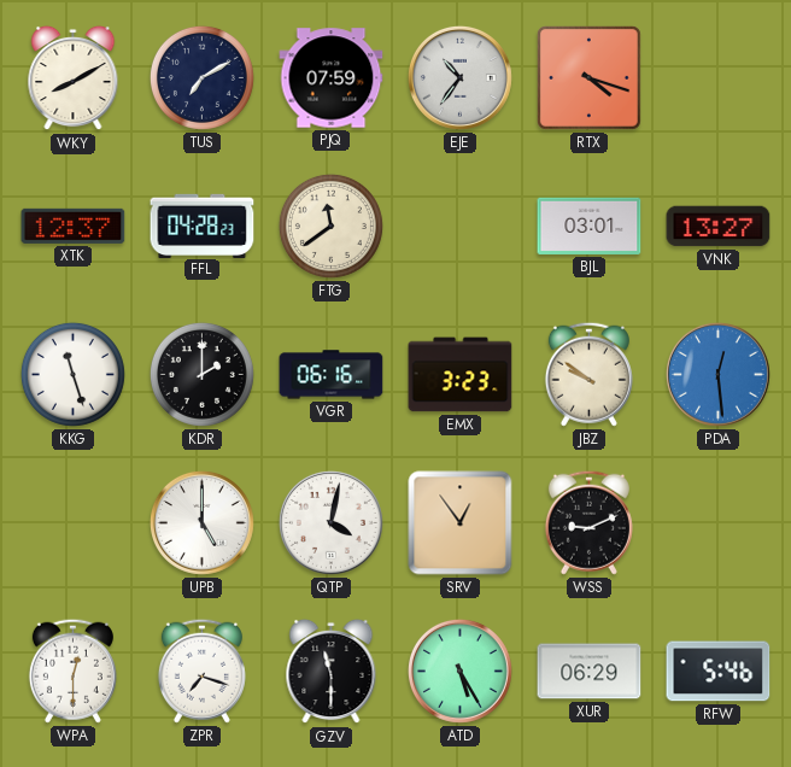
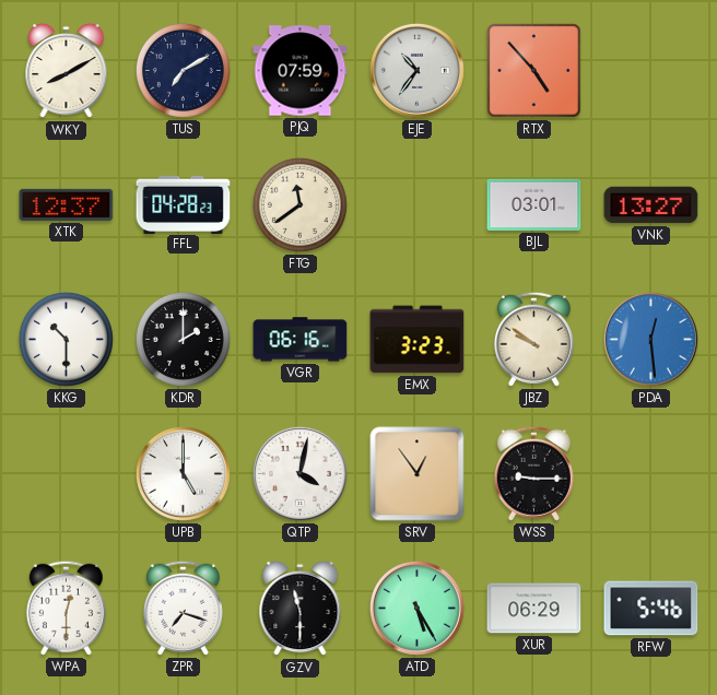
RTX: 4:18 -> 4:53
KKG: 11:27 -> 10:30
WSS: 9:11 -> 9:15
